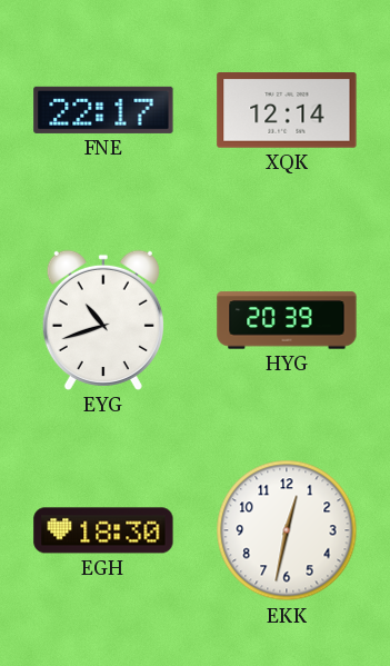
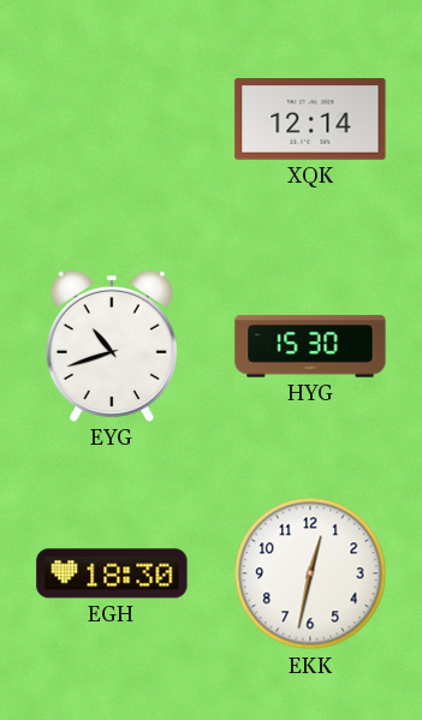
FNE: 22:17 -> none
HYG: 20:39 -> 15:30
